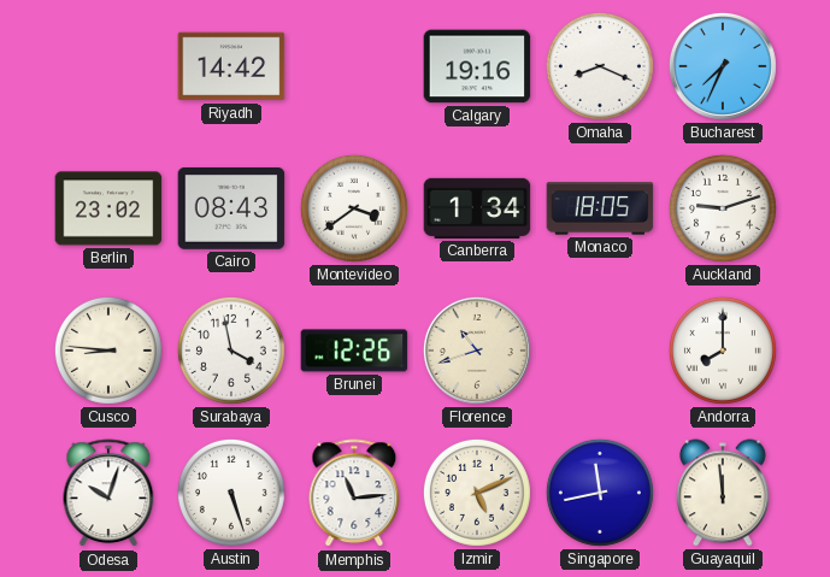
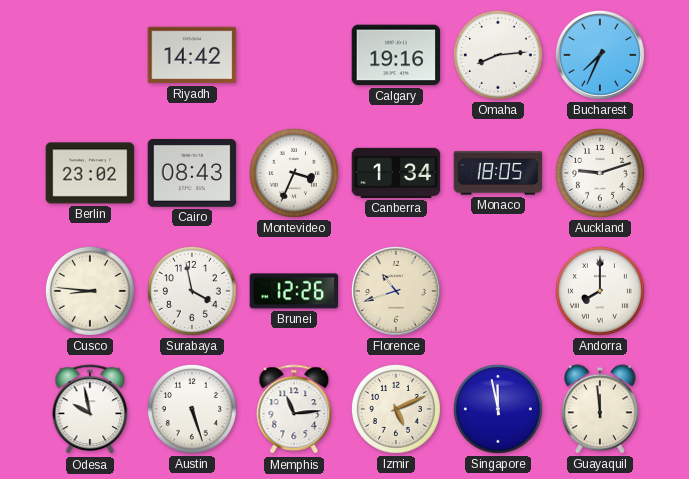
Omaha: 8:19 -> 8:14
Montevideo: 3:39 -> 3:34
Odesa: 10:03 -> 9:58
Singapore: 11:43 -> 11:58
